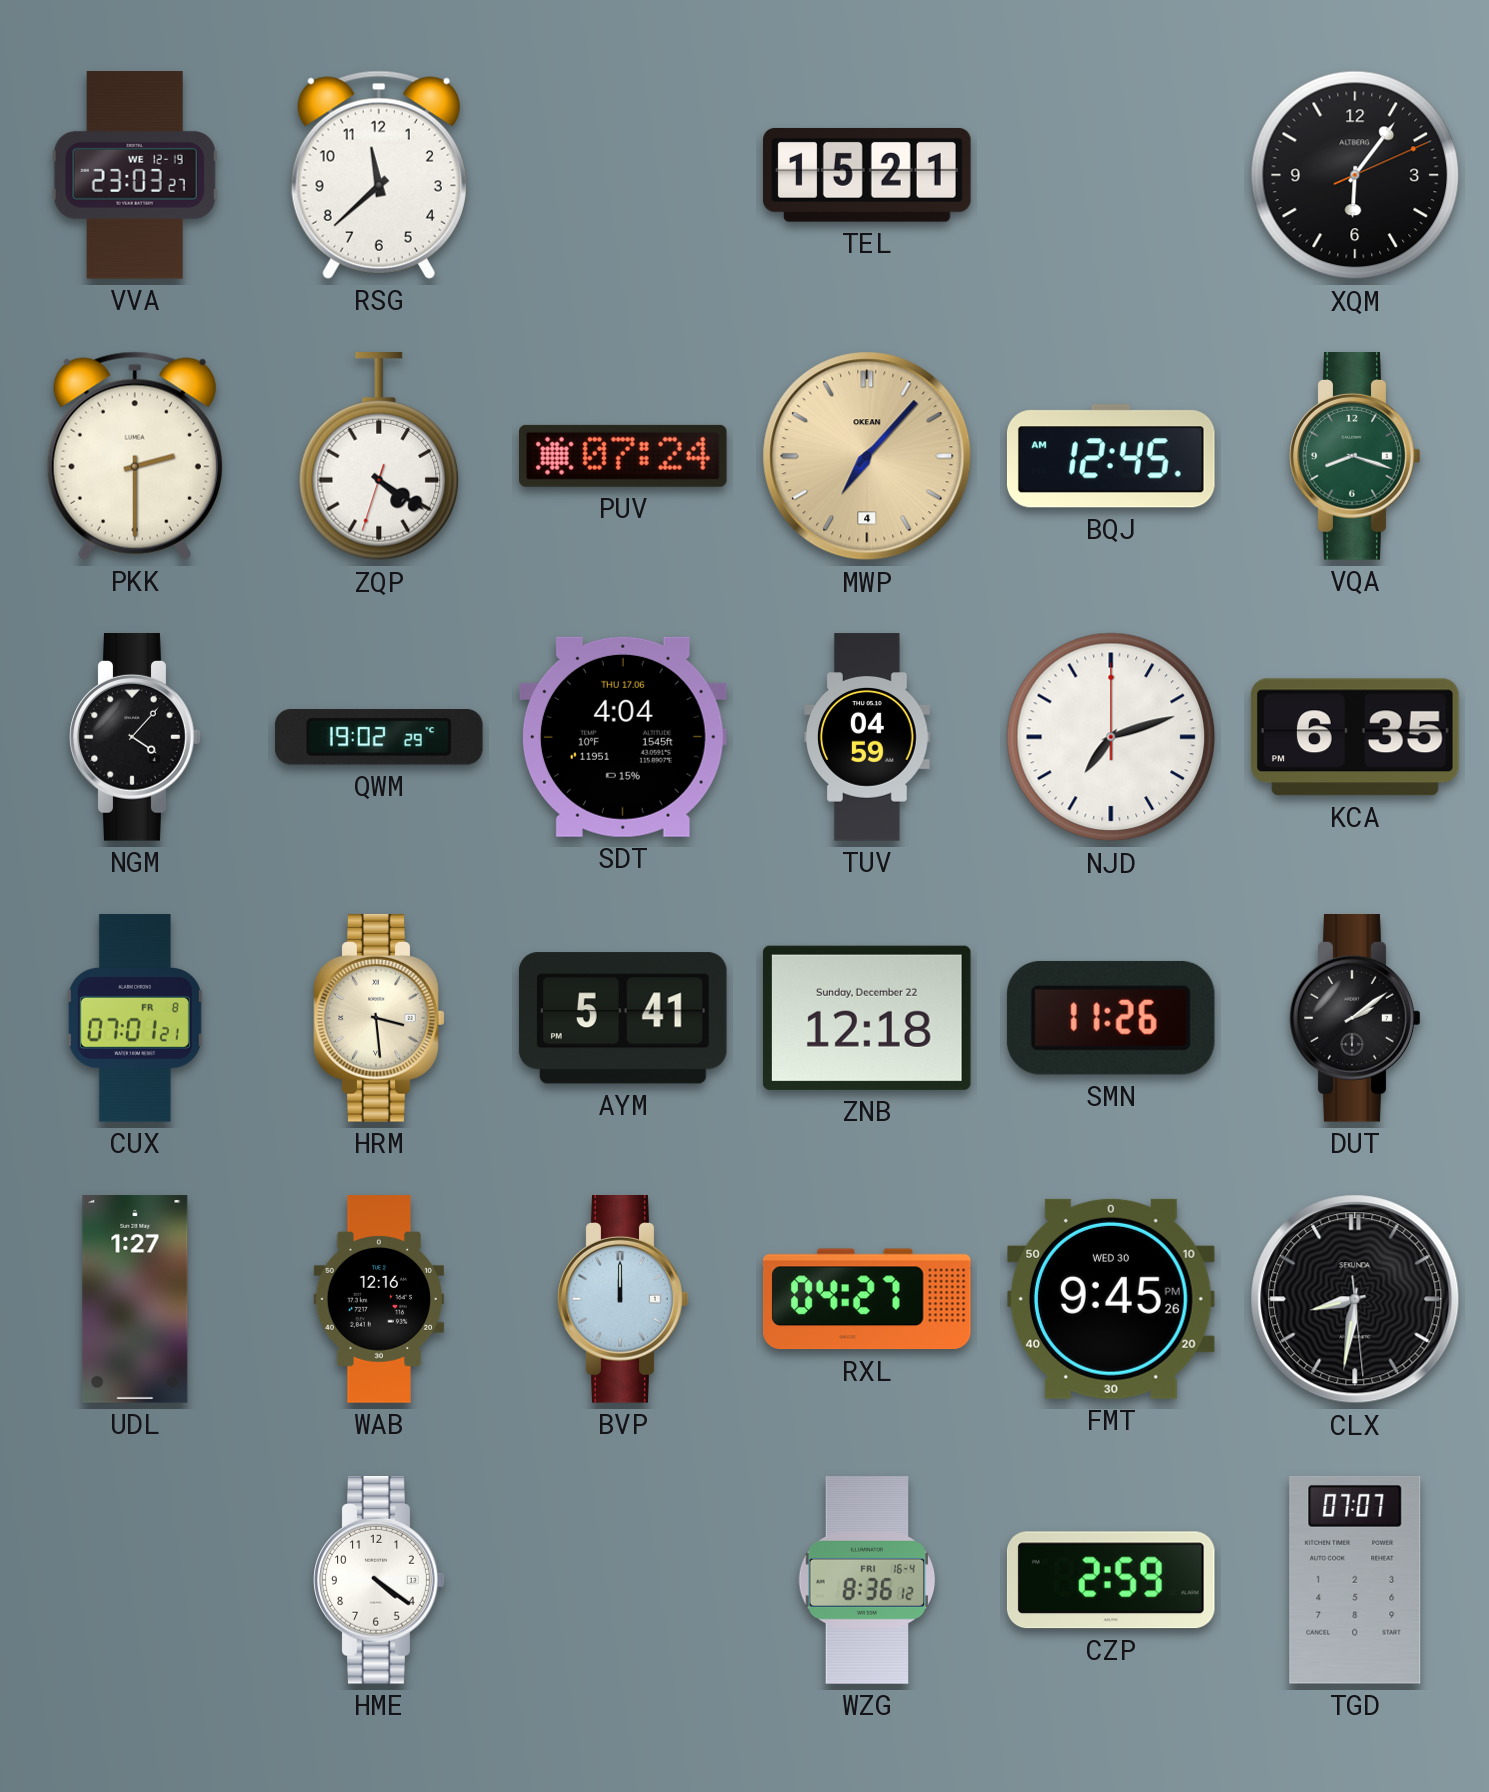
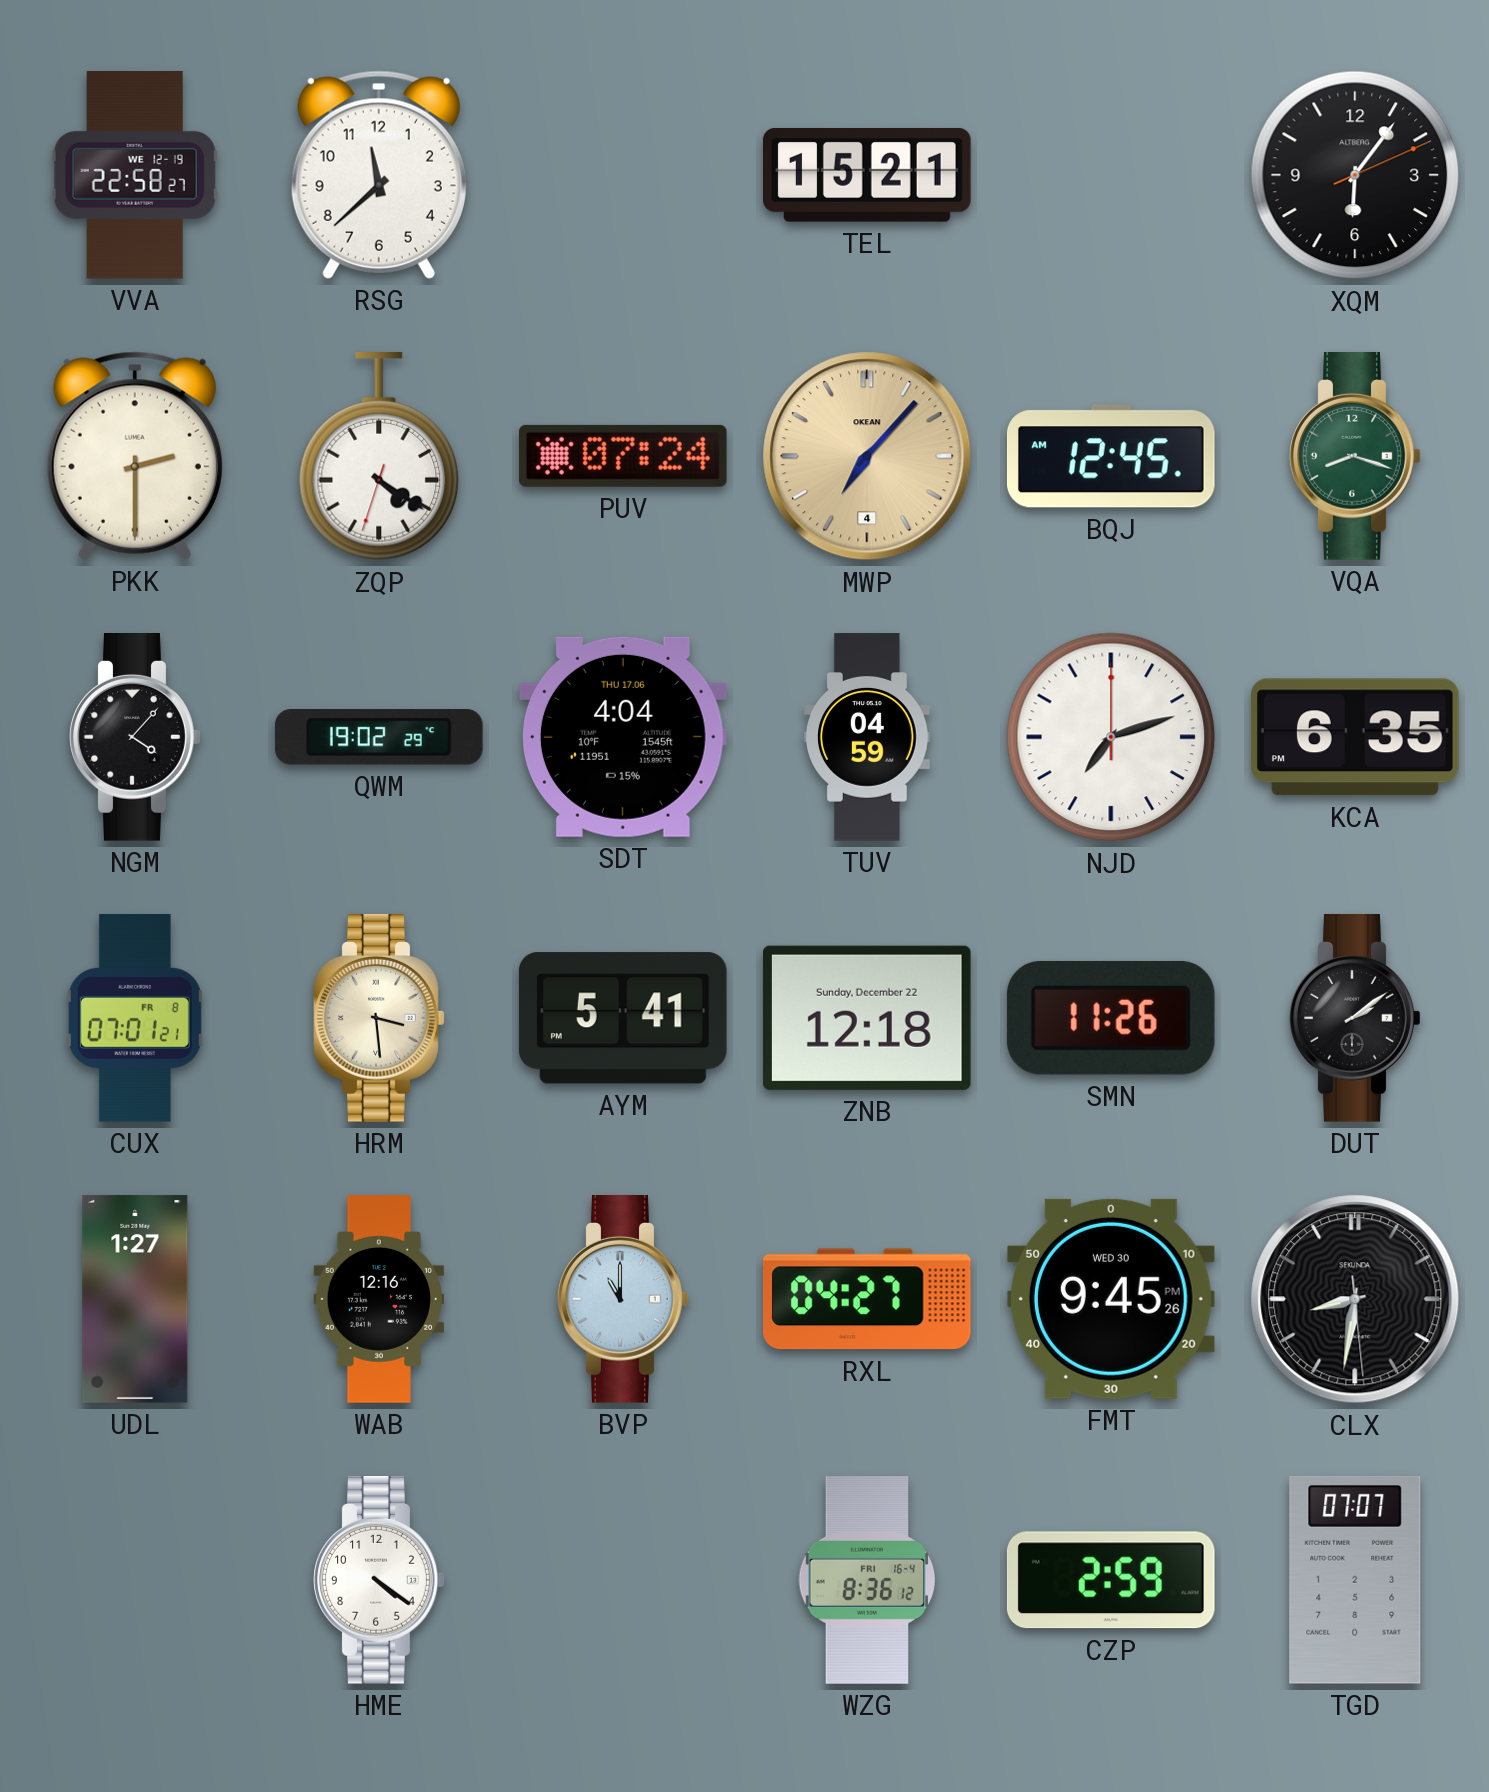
VVA: 23:03 -> 22:58
BVP: 12:00 -> 11:00
